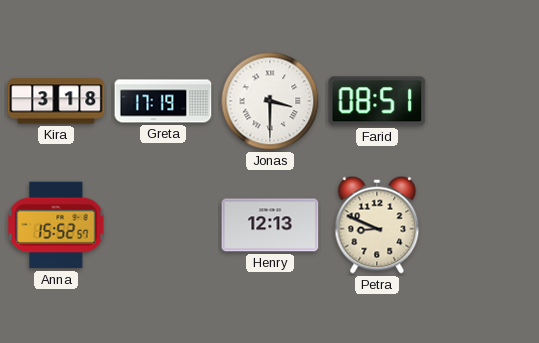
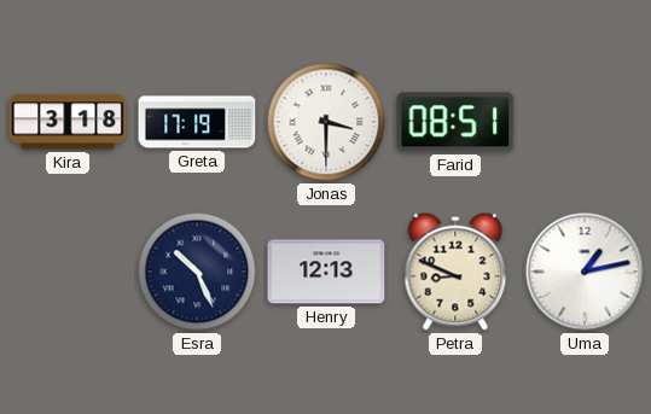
Anna: 15:52 -> none
Esra: none -> 10:26
Uma: none -> 1:13
